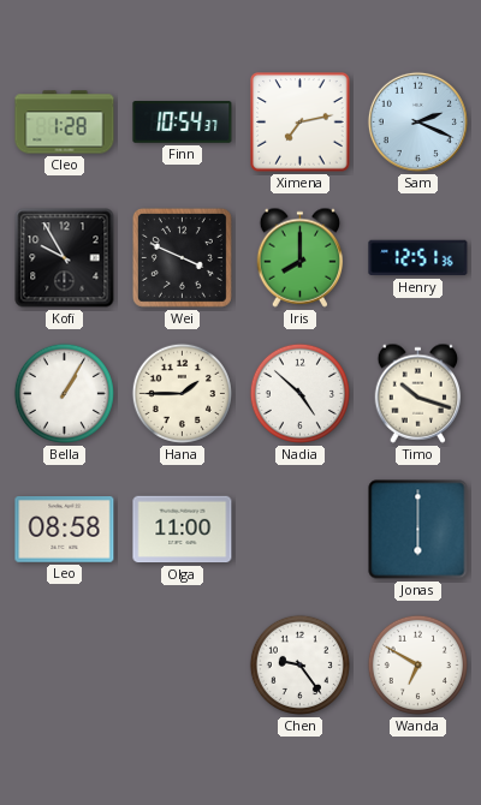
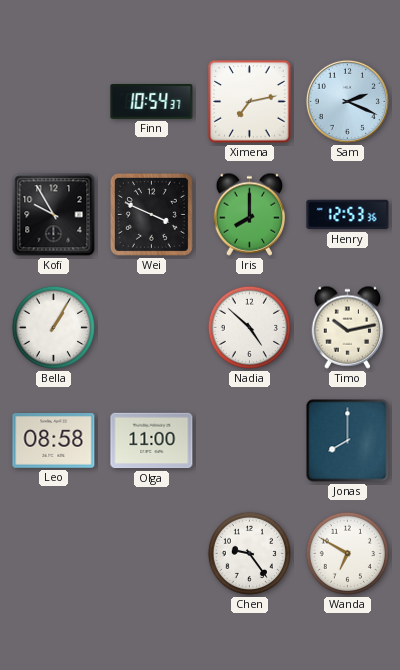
Cleo: 1:28 -> none
Henry: 12:51 -> 12:53
Hana: 1:45 -> none
Timo: 10:18 -> 10:13
Jonas: 6:00 -> 8:00
